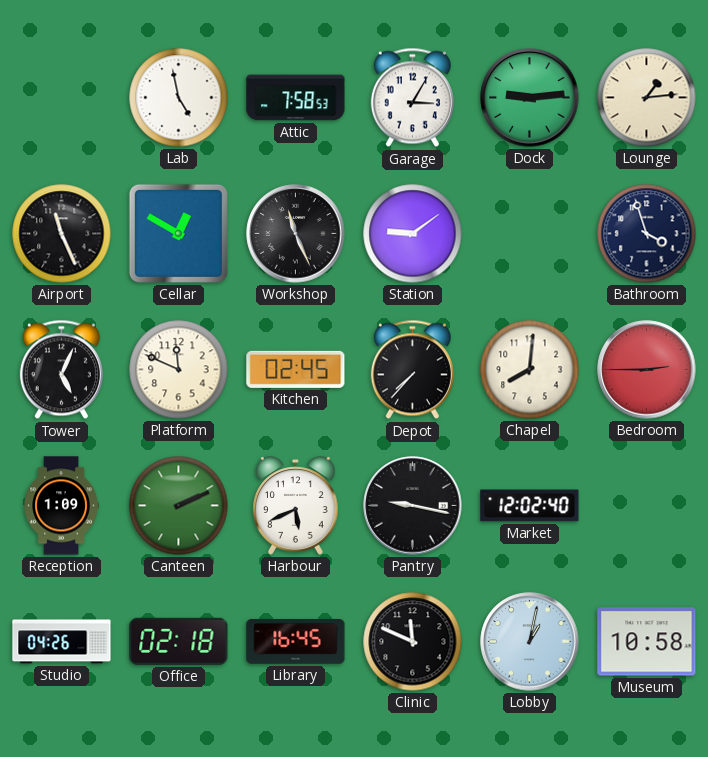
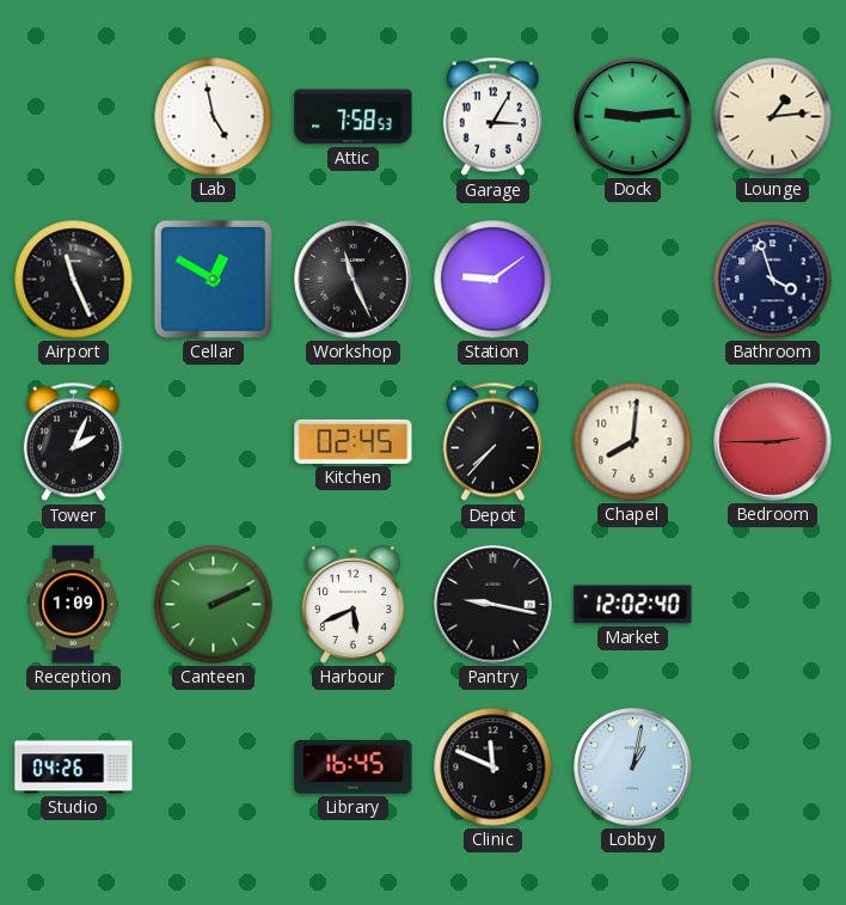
Tower: 5:04 -> 2:04
Platform: 11:49 -> none
Office: 02:18 -> none
Museum: 10:58 -> none
